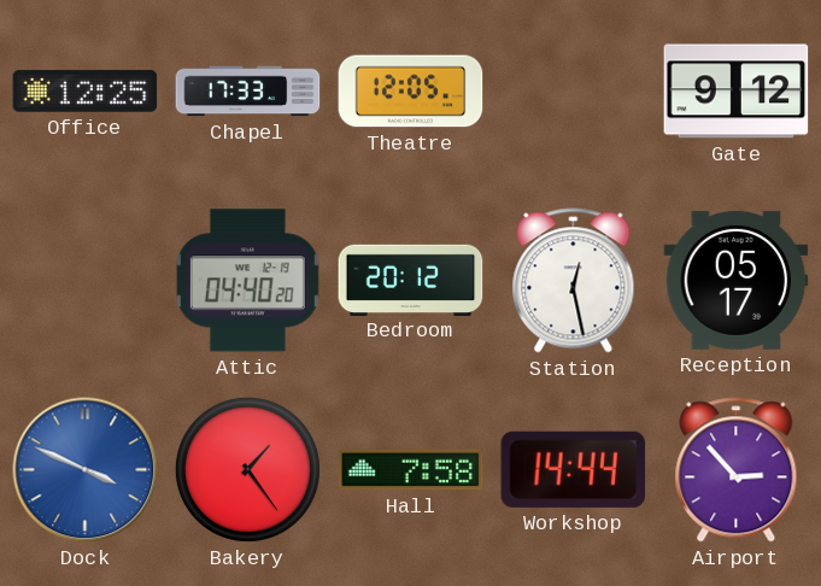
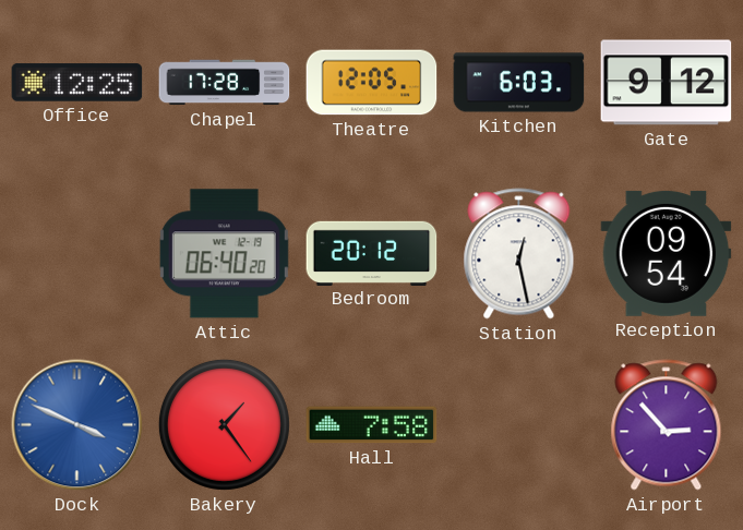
Chapel: 17:33 -> 17:28
Kitchen: none -> 6:03
Attic: 04:40 -> 06:40
Reception: 05:17 -> 09:54
Workshop: 14:44 -> none
